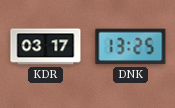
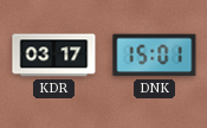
DNK: 13:25 -> 15:01
